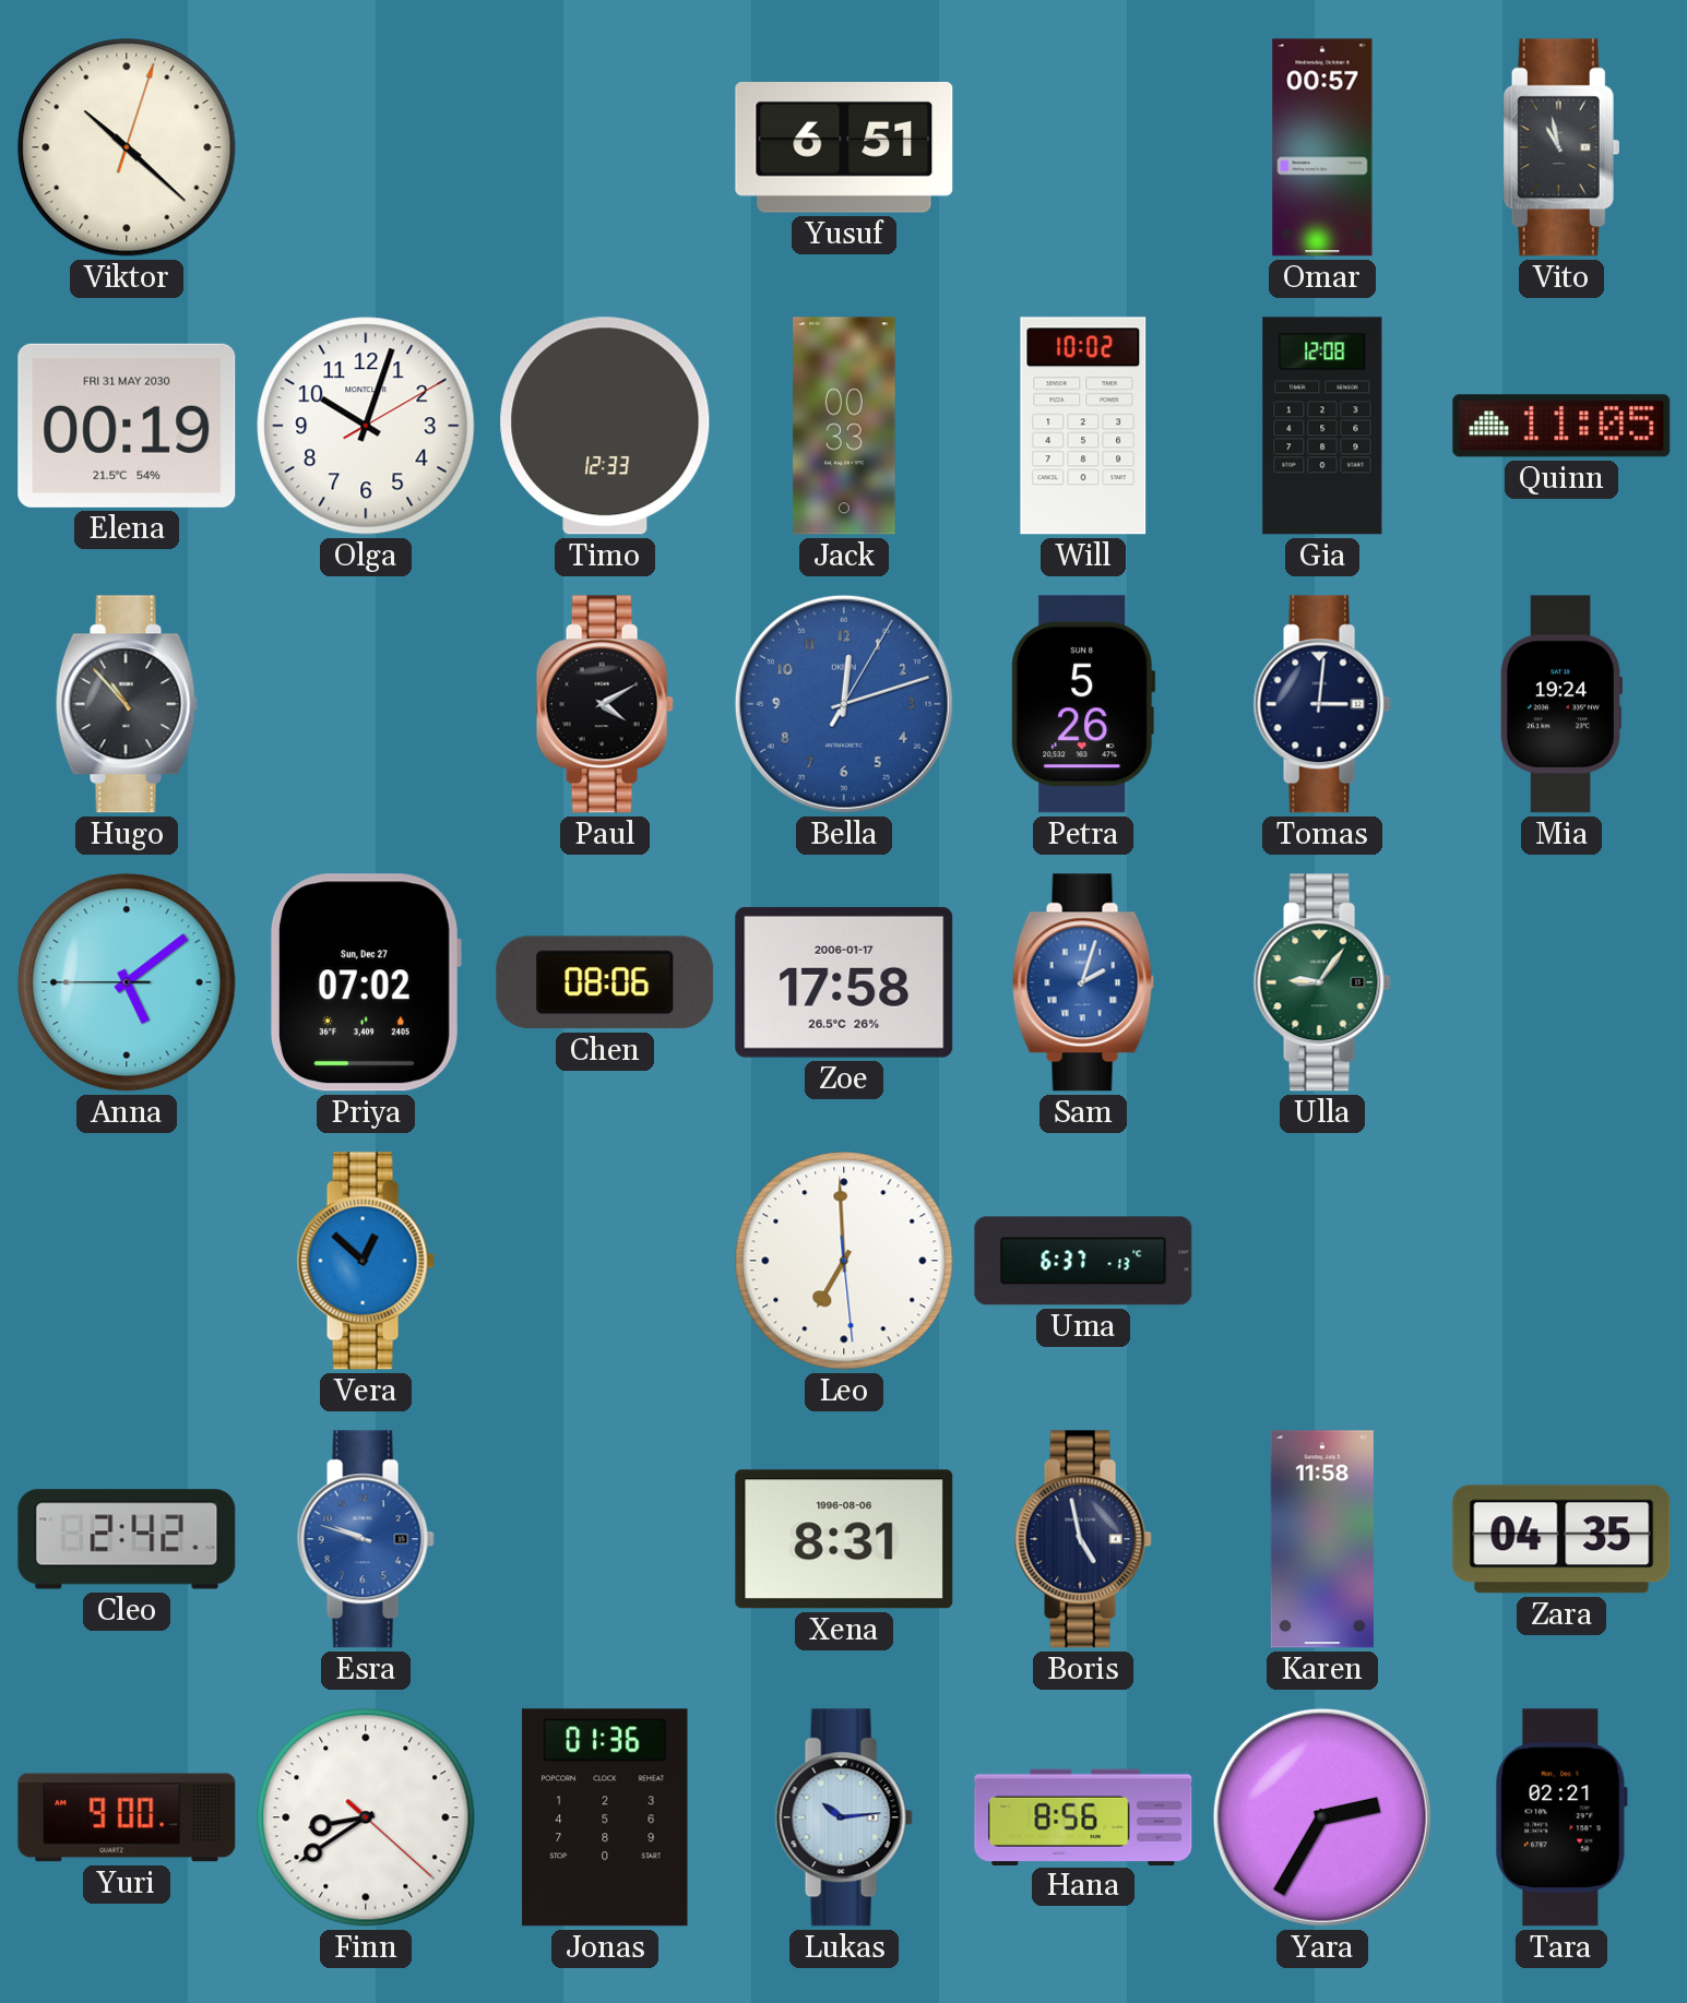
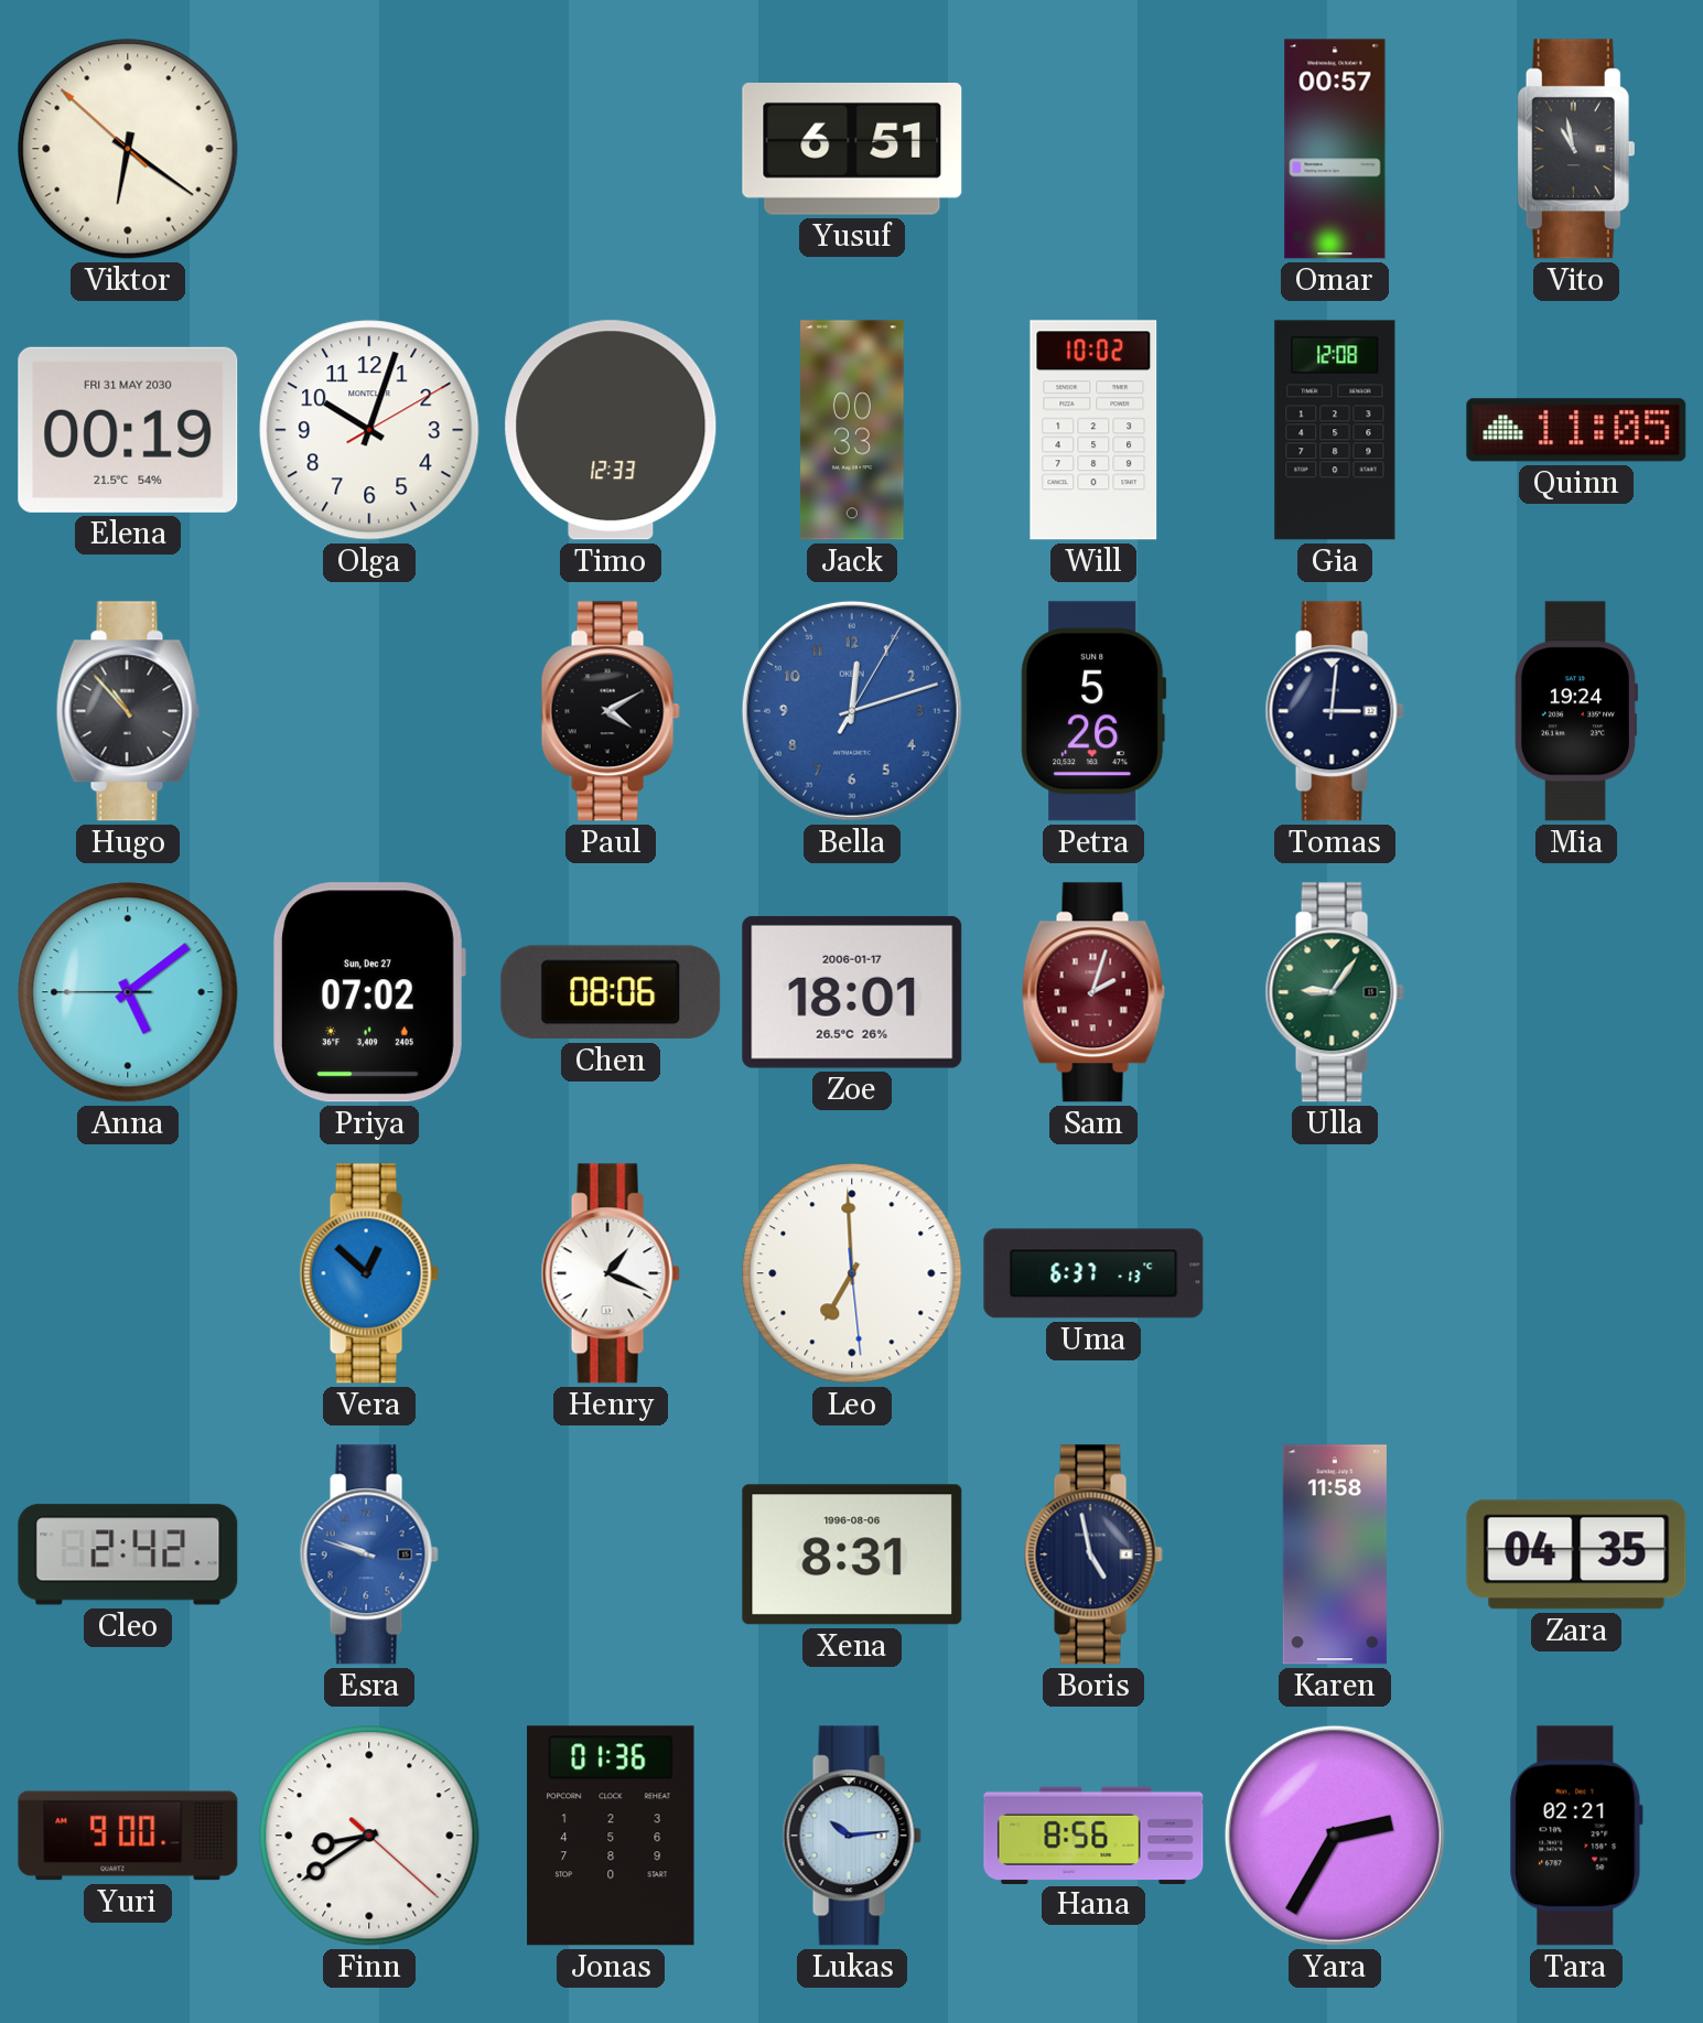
Viktor: 10:22 -> 6:20
Zoe: 17:58 -> 18:01
Sam dial: blue -> burgundy
Henry: none -> 1:19
